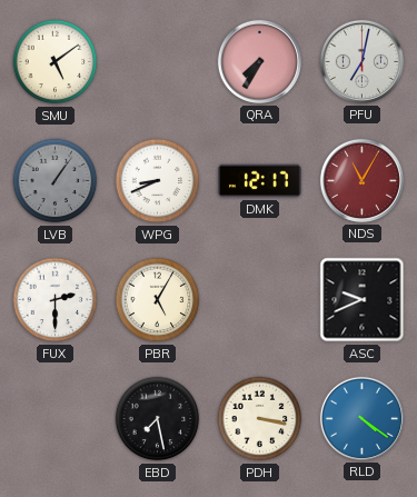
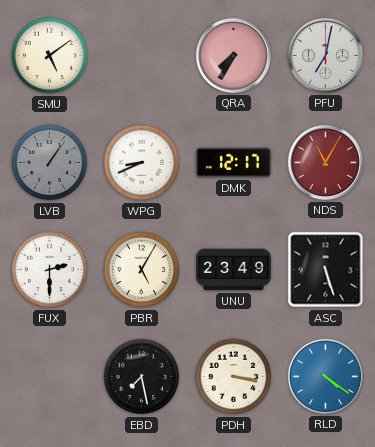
UNU: none -> 23:49
ASC: 9:41 -> 5:27
